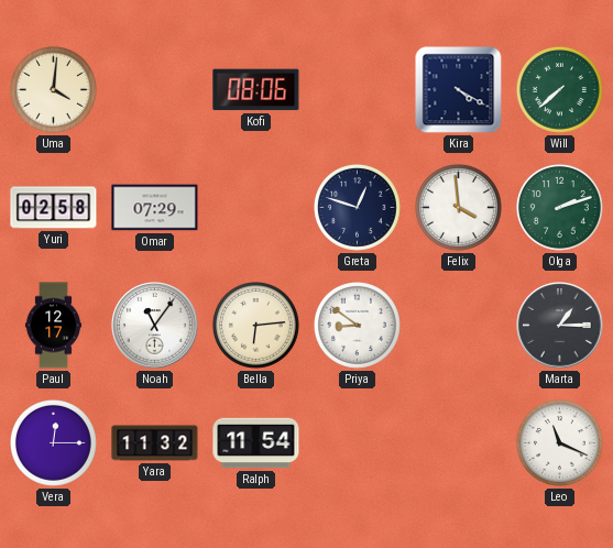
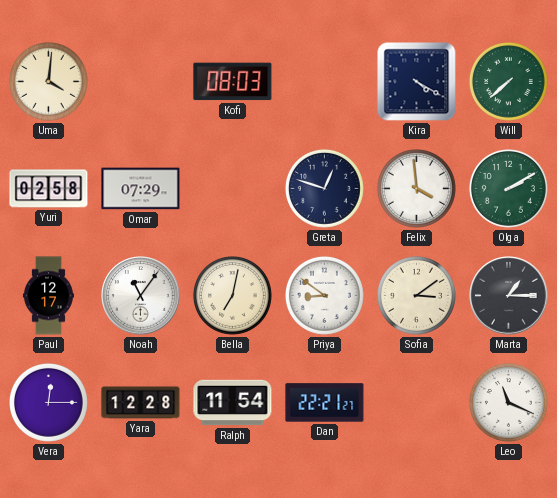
Kofi: 08:06 -> 08:03
Olga: 2:12 -> 2:10
Bella: 6:14 -> 7:02
Sofia: none -> 3:09
Yara: 11:32 -> 12:28
Dan: none -> 22:21
